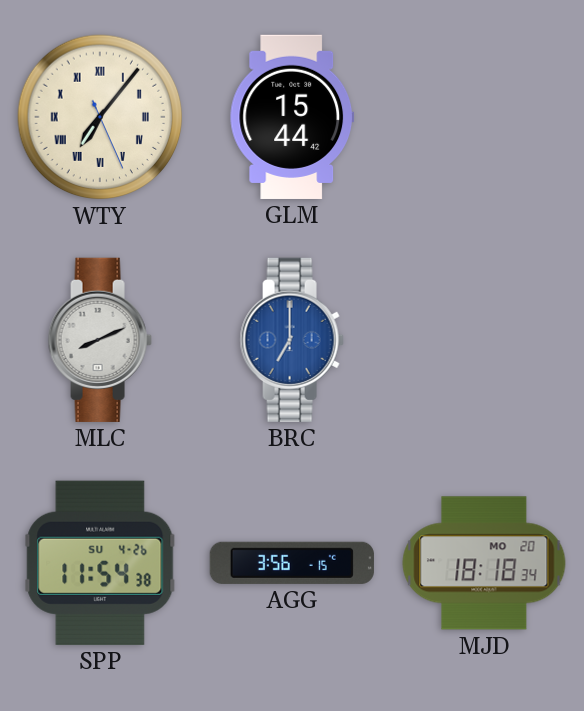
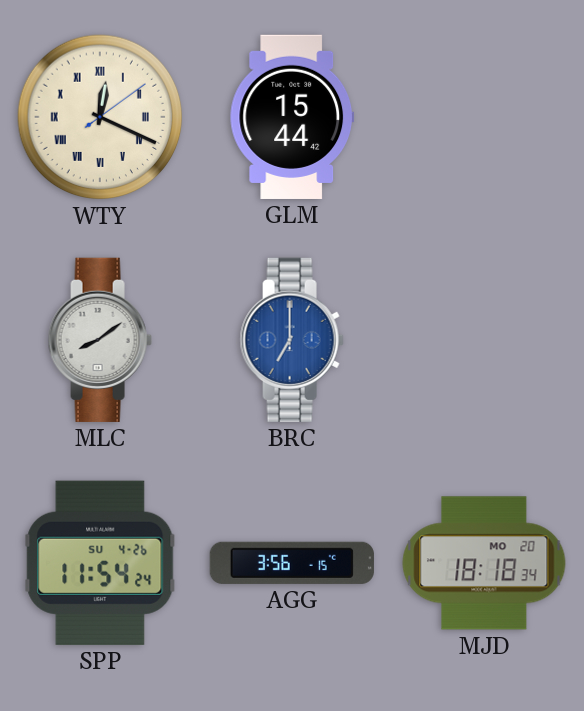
WTY: 7:06 -> 12:19
MLC: 8:11 -> 8:09
SPP: 11:54:38 -> 11:54:24
